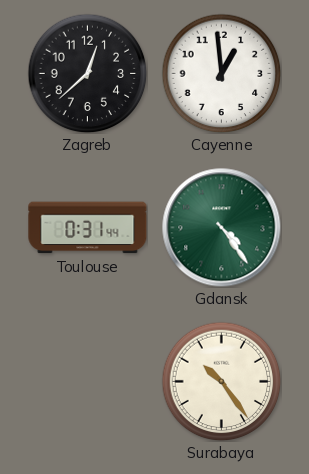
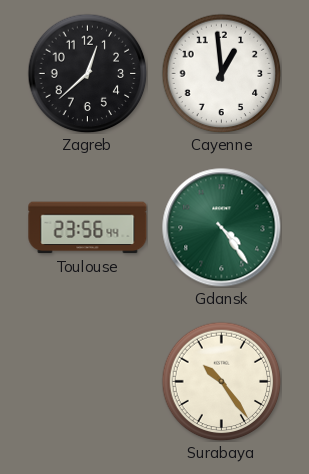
Toulouse: 0:31 -> 23:56
